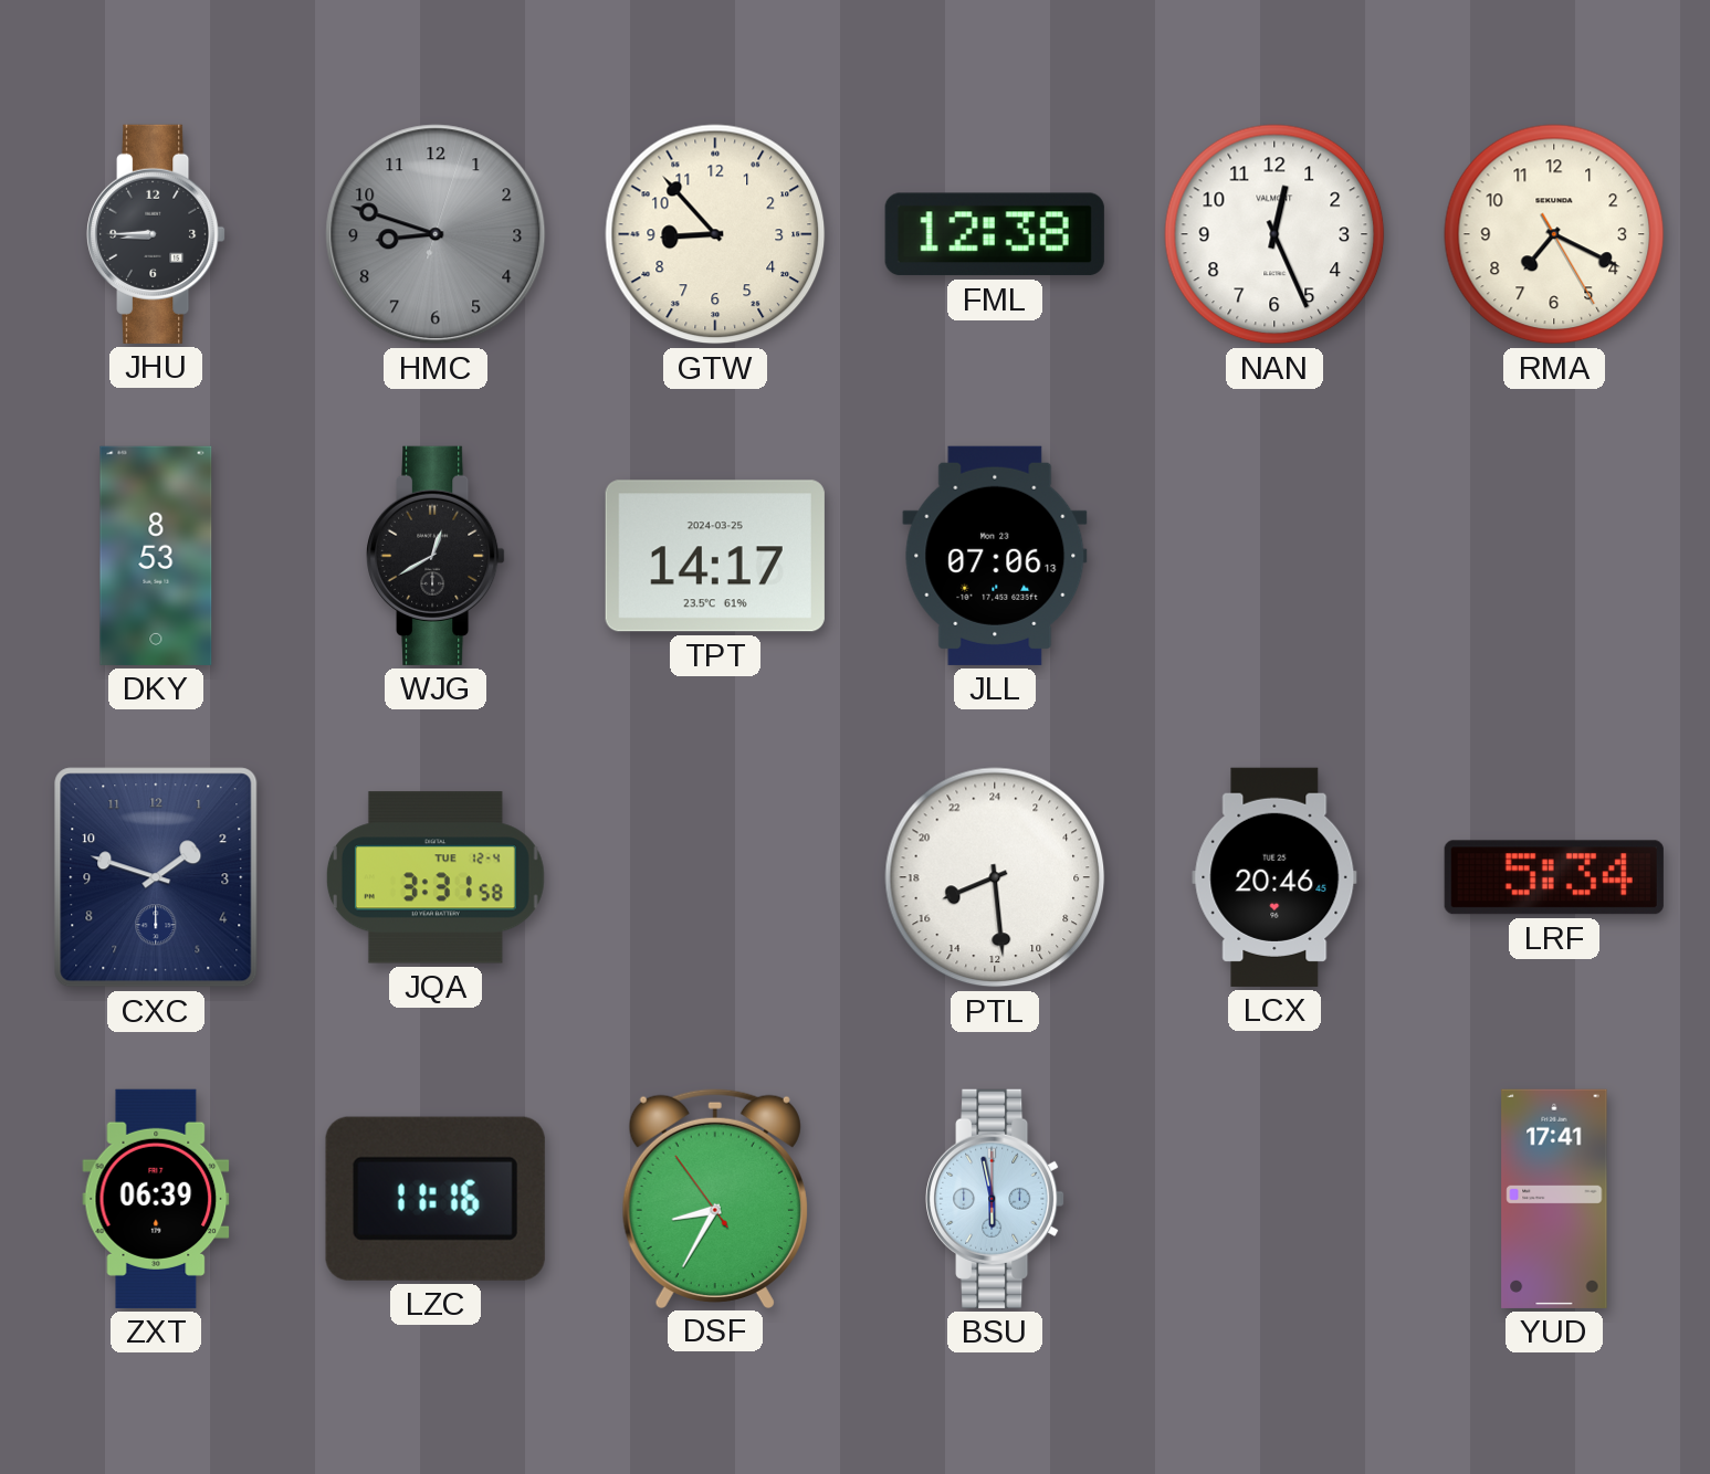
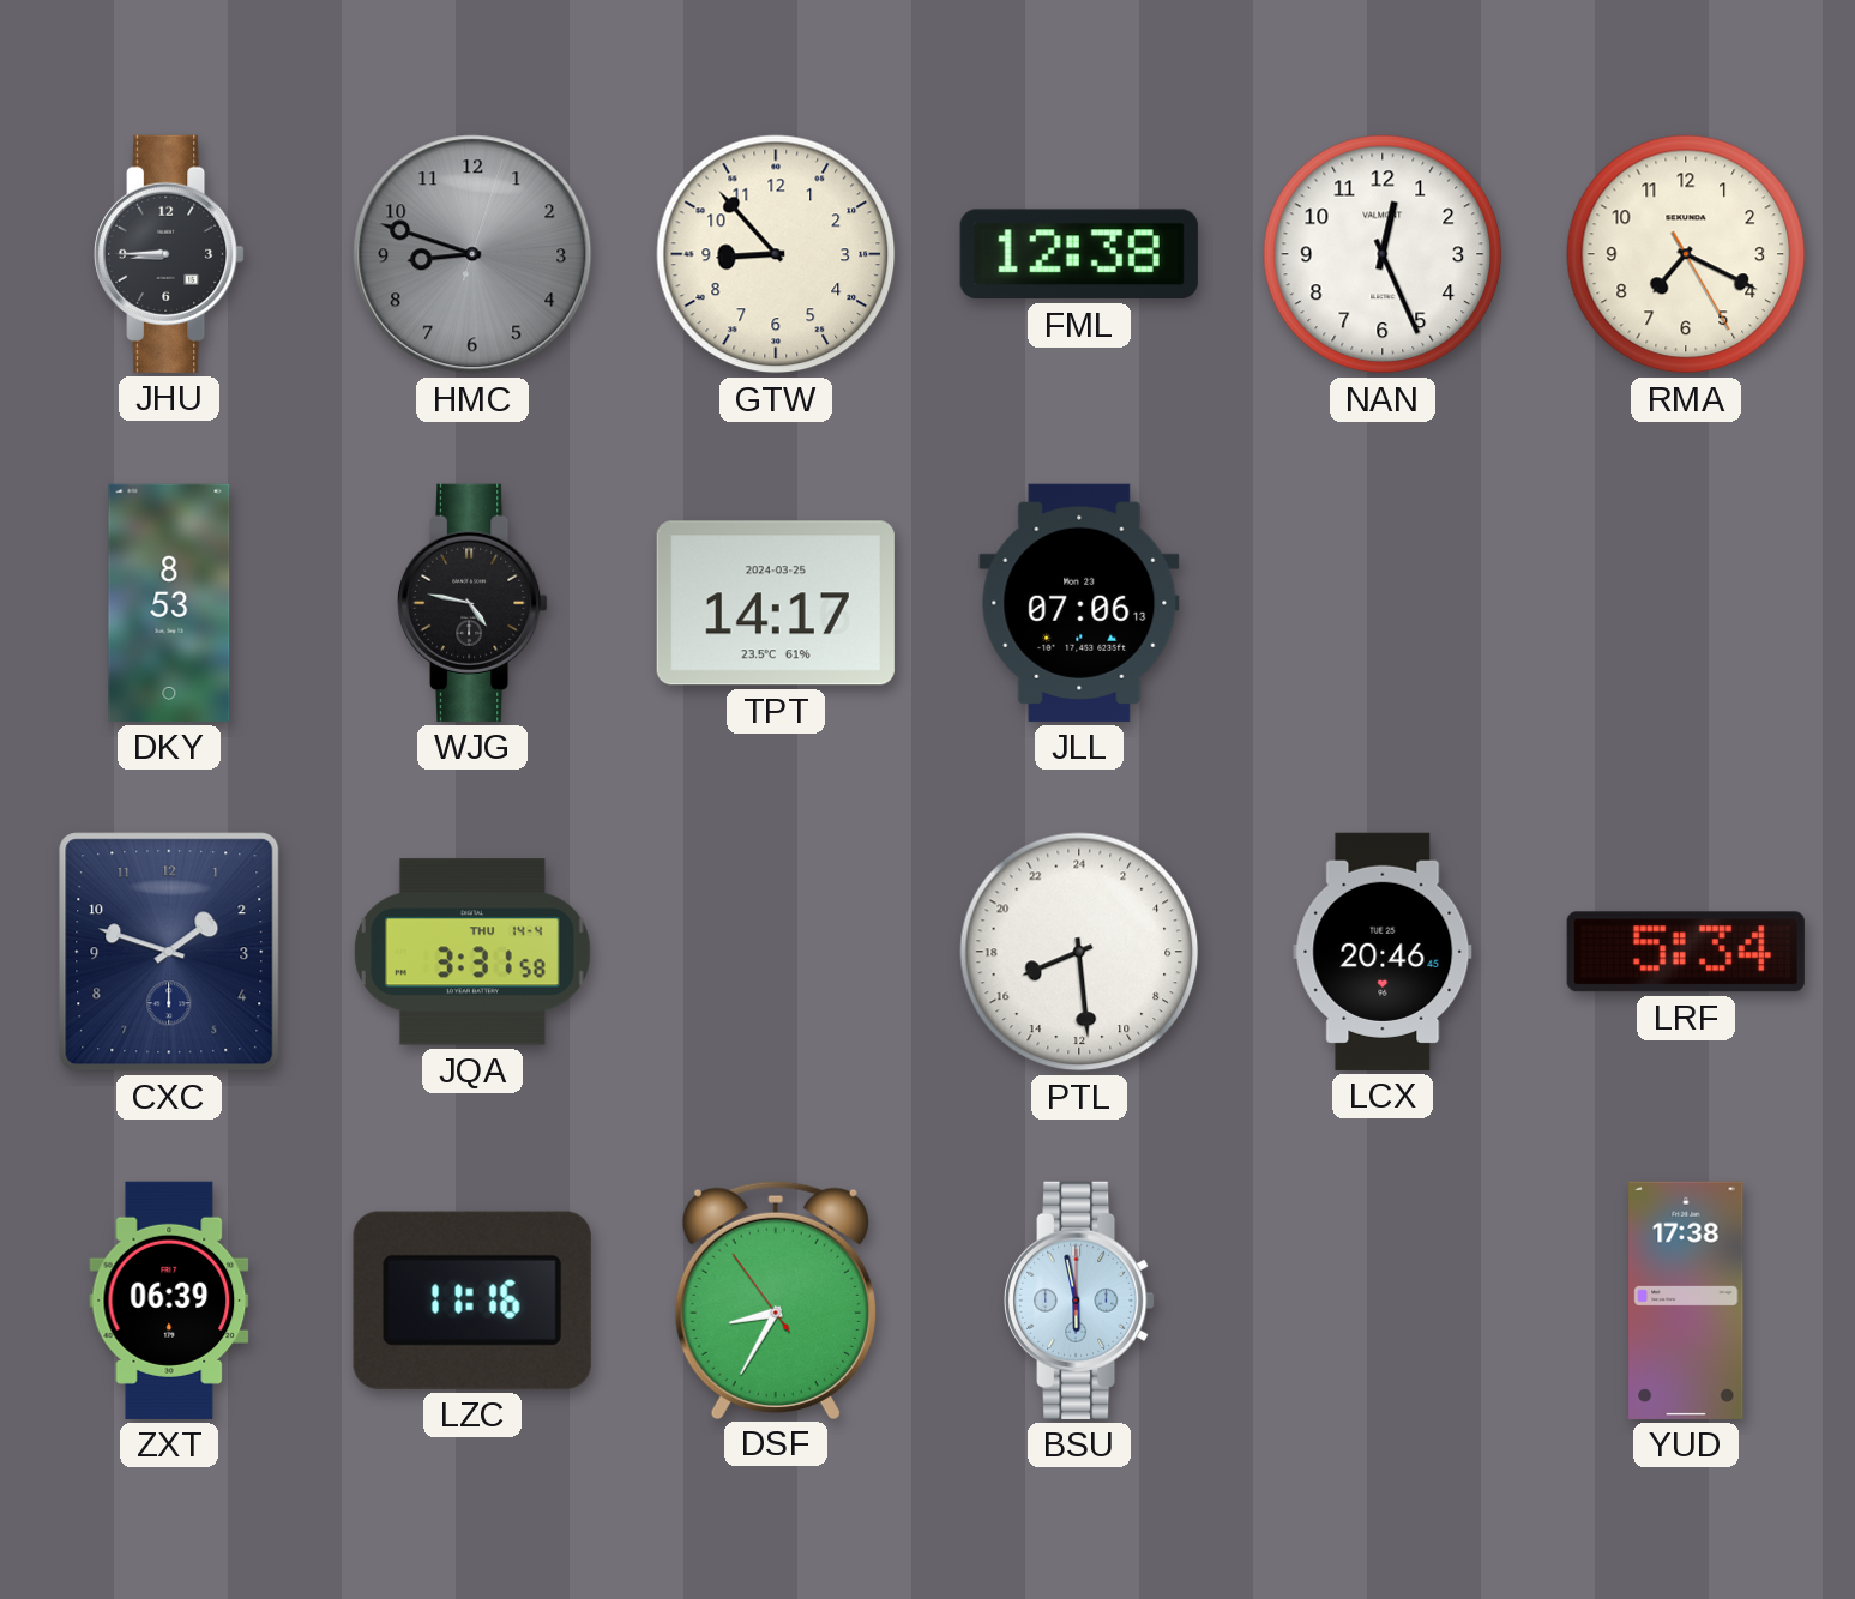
WJG: 12:40 -> 4:47
JQA date: TUE 12-4 -> THU 14-4
YUD: 17:41 -> 17:38
